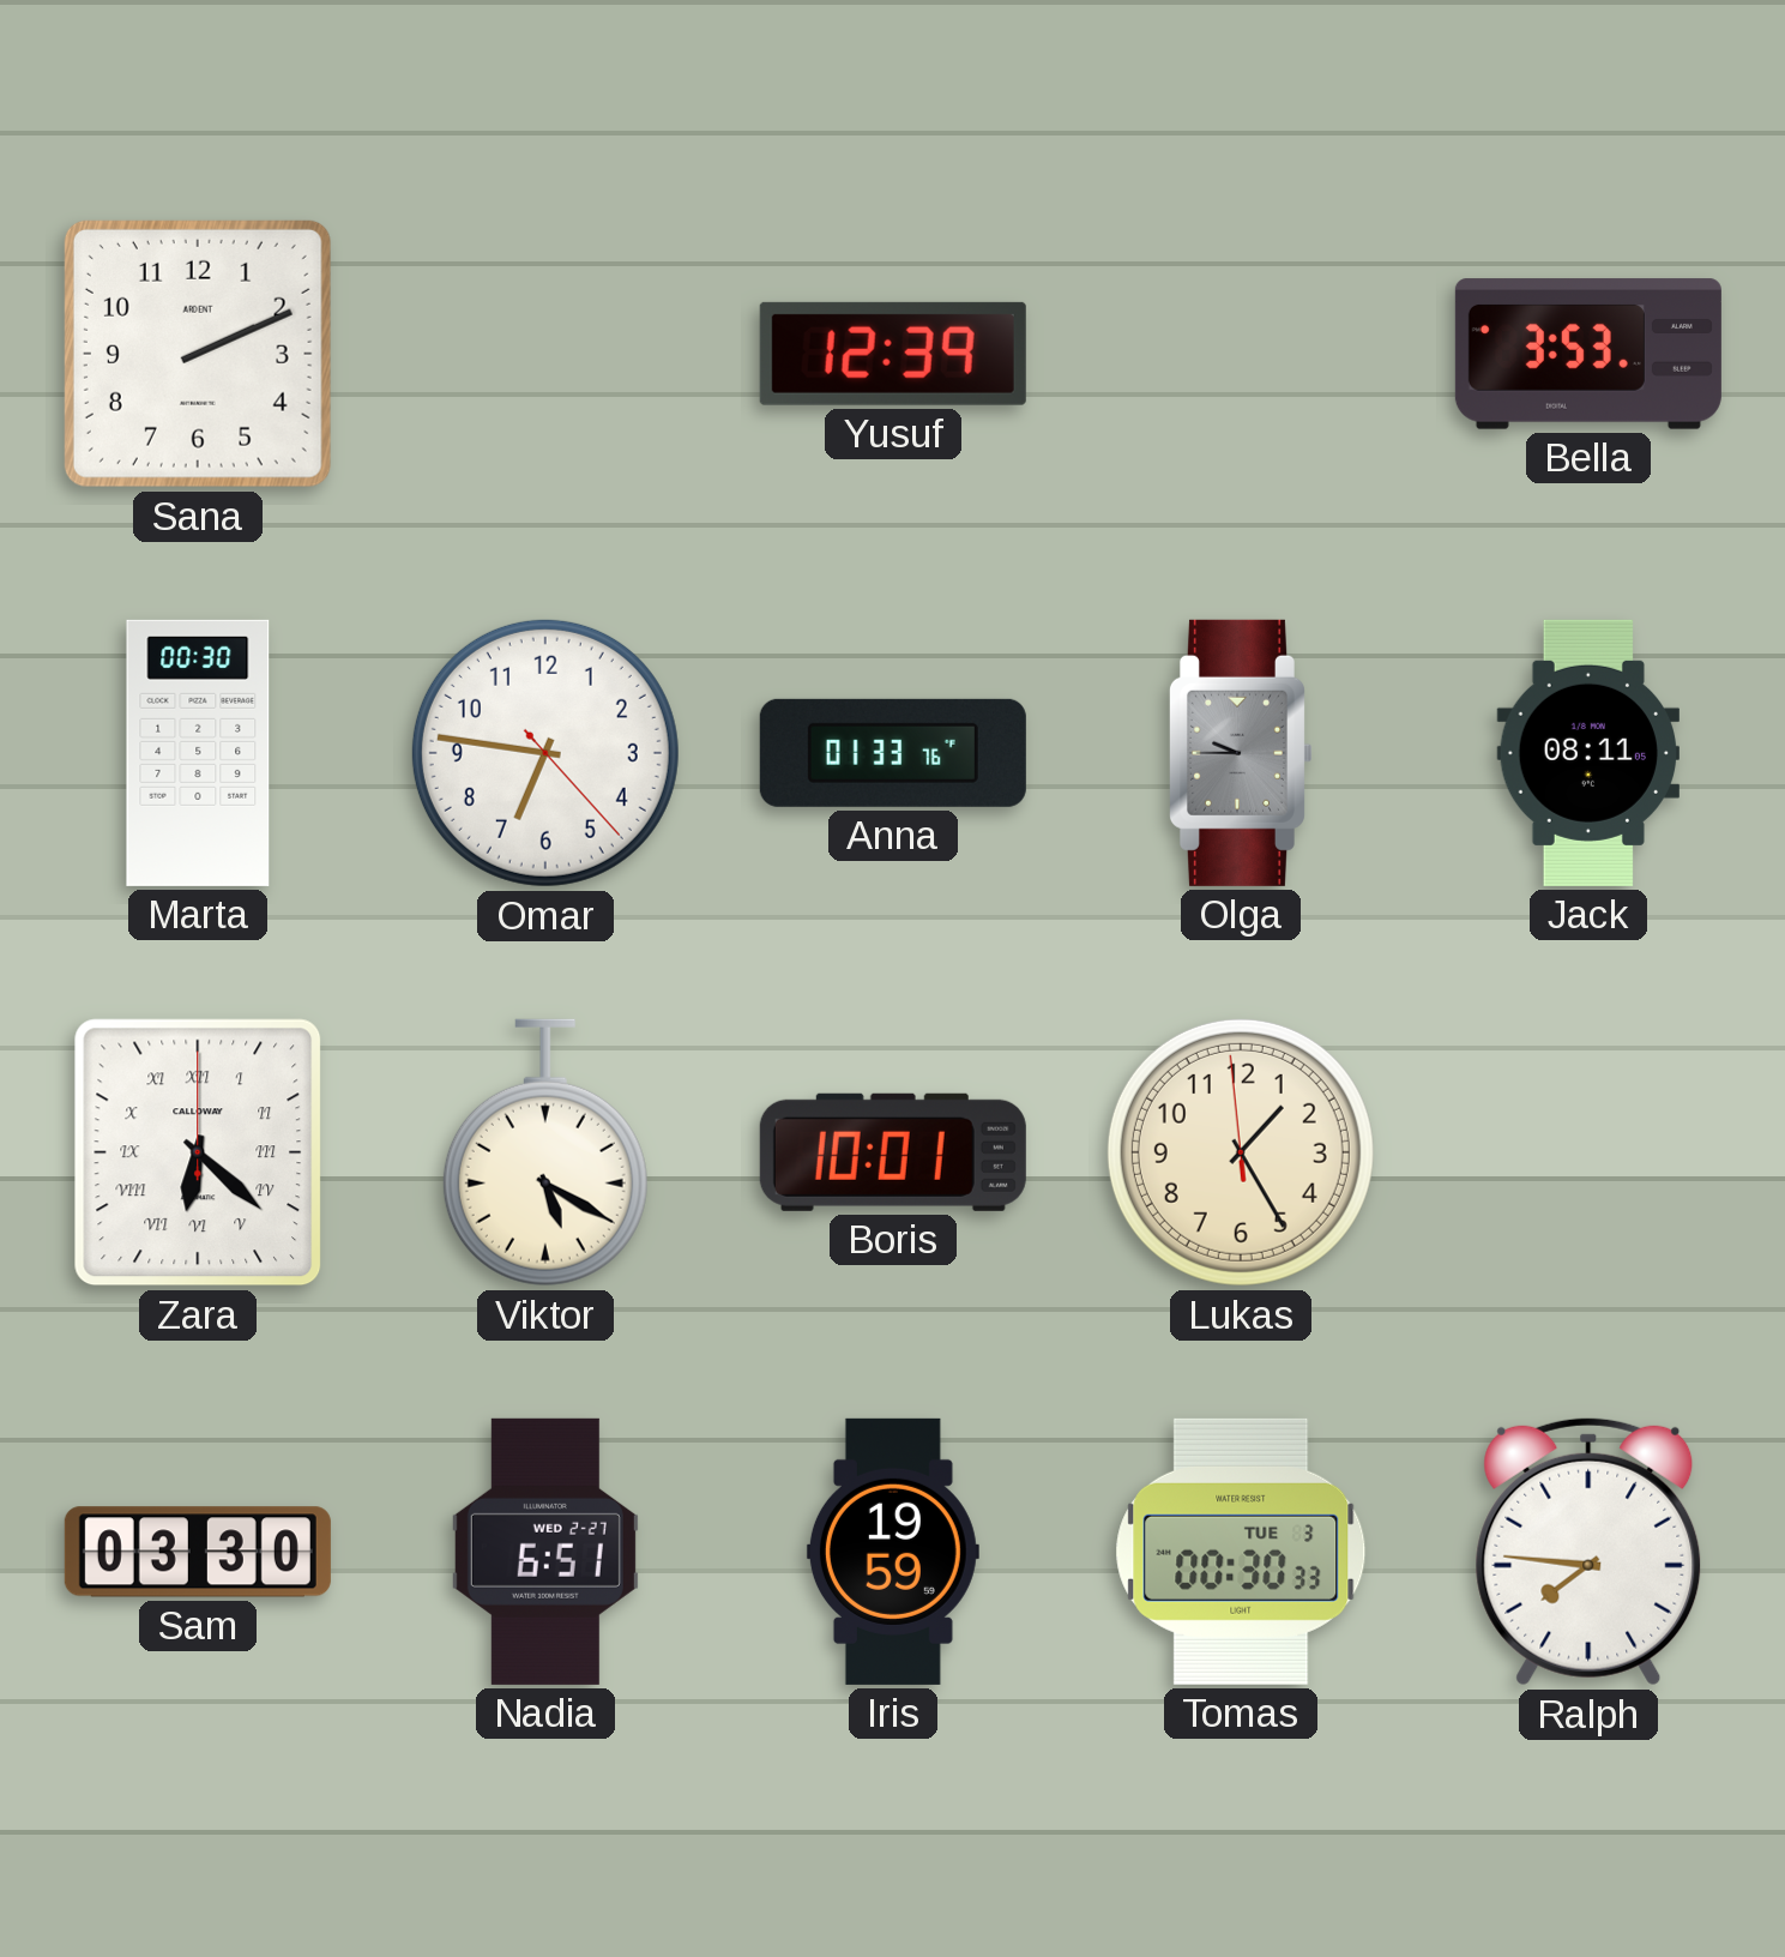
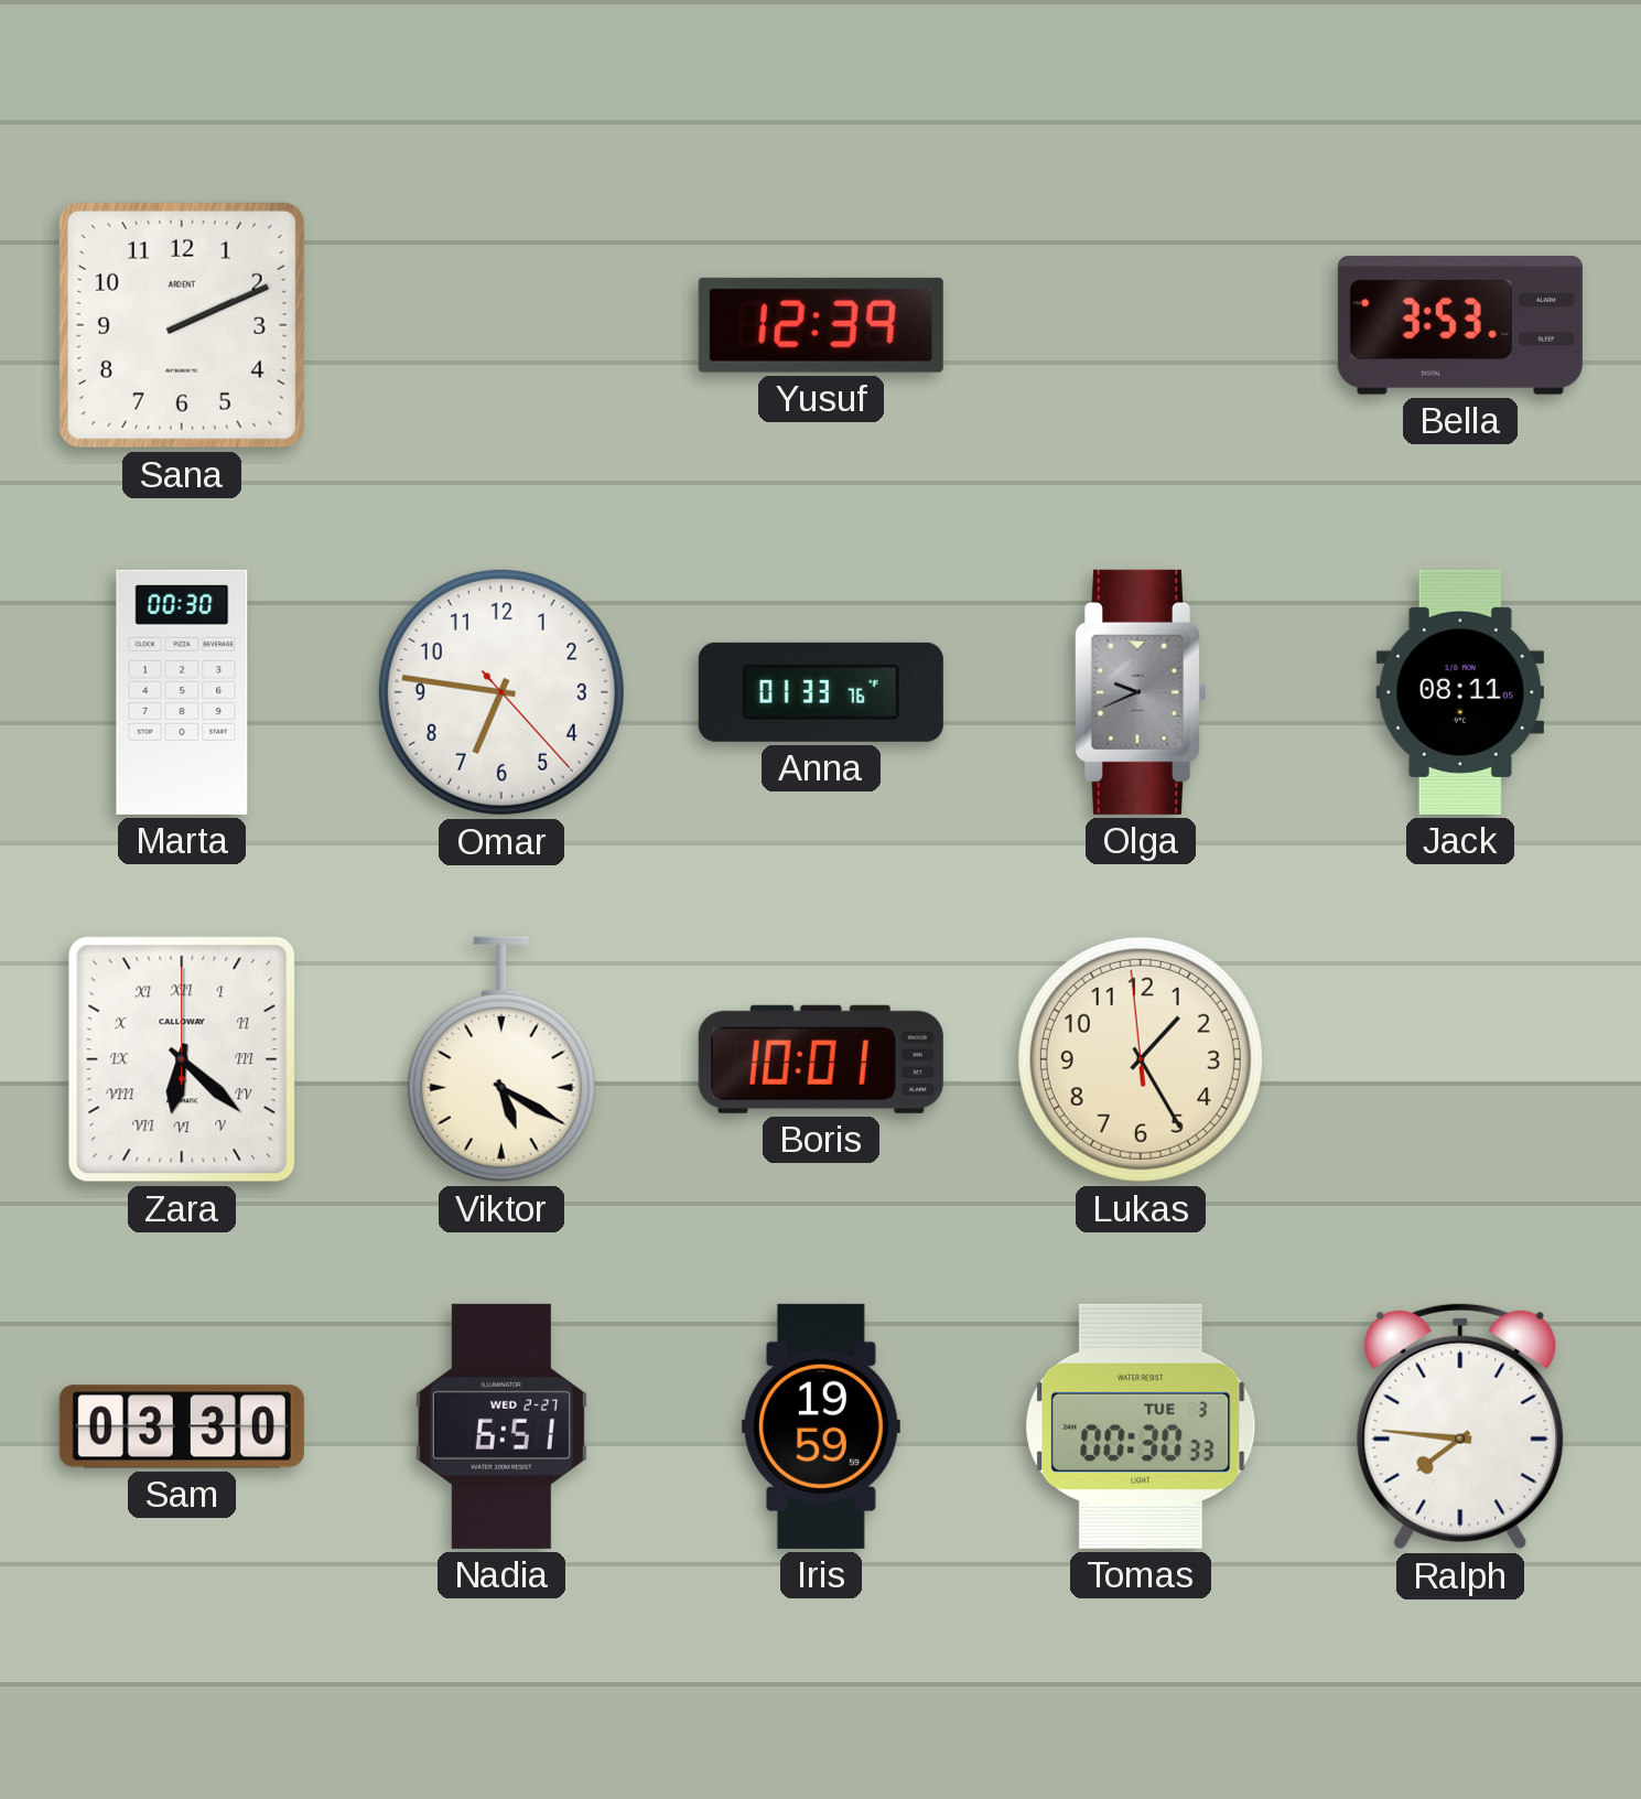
Olga: 9:45 -> 9:41
